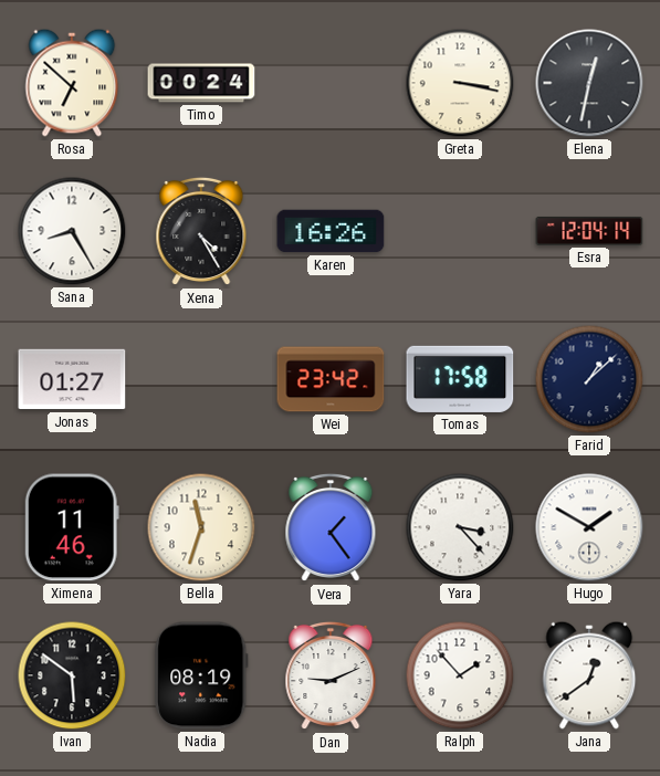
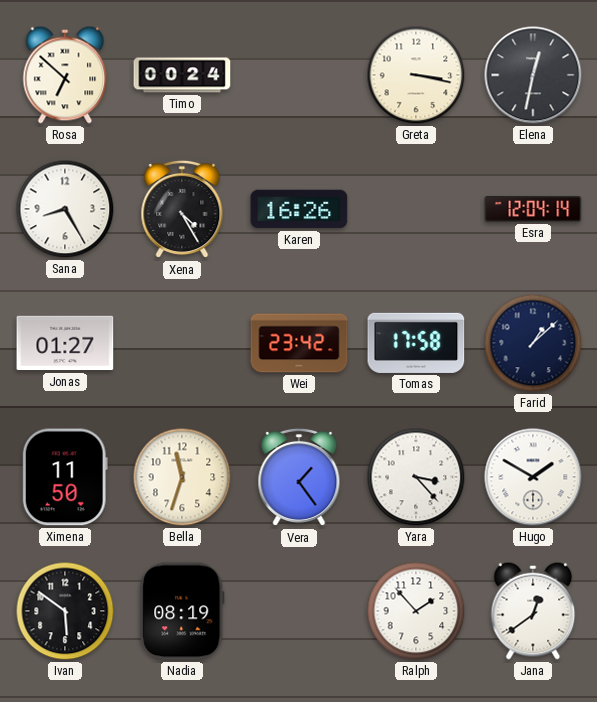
Ximena: 11:46 -> 11:50
Dan: 9:11 -> none
